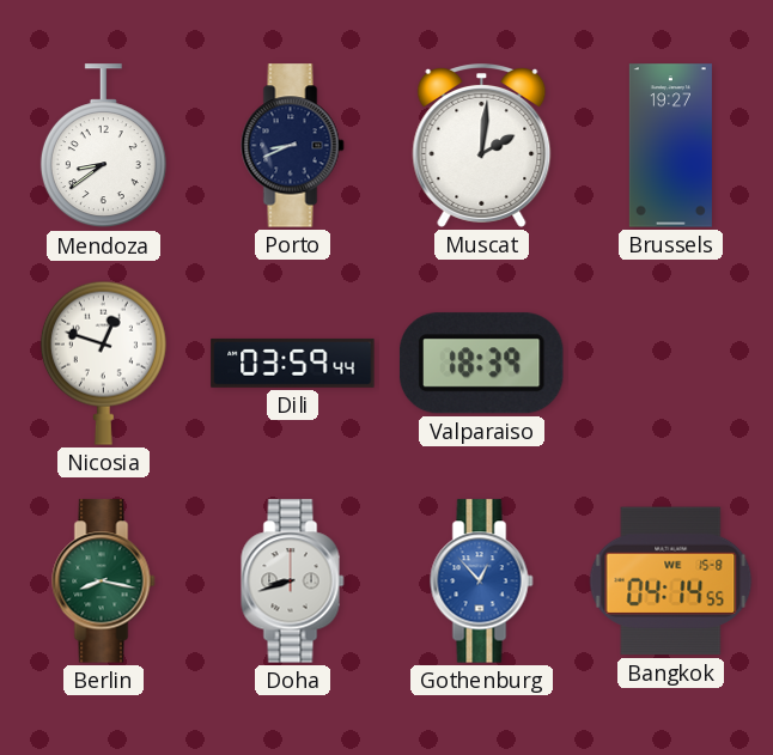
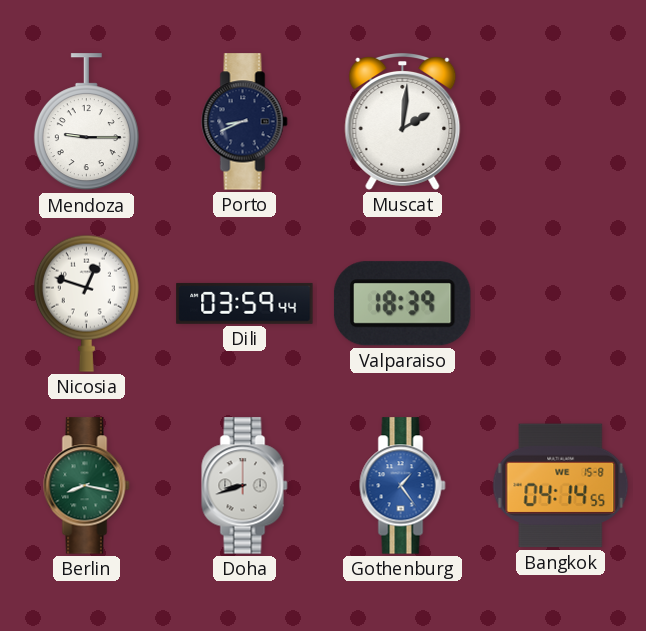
Mendoza: 8:39 -> 9:15
Brussels: 19:27 -> none
Gothenburg: 12:53 -> 1:24
